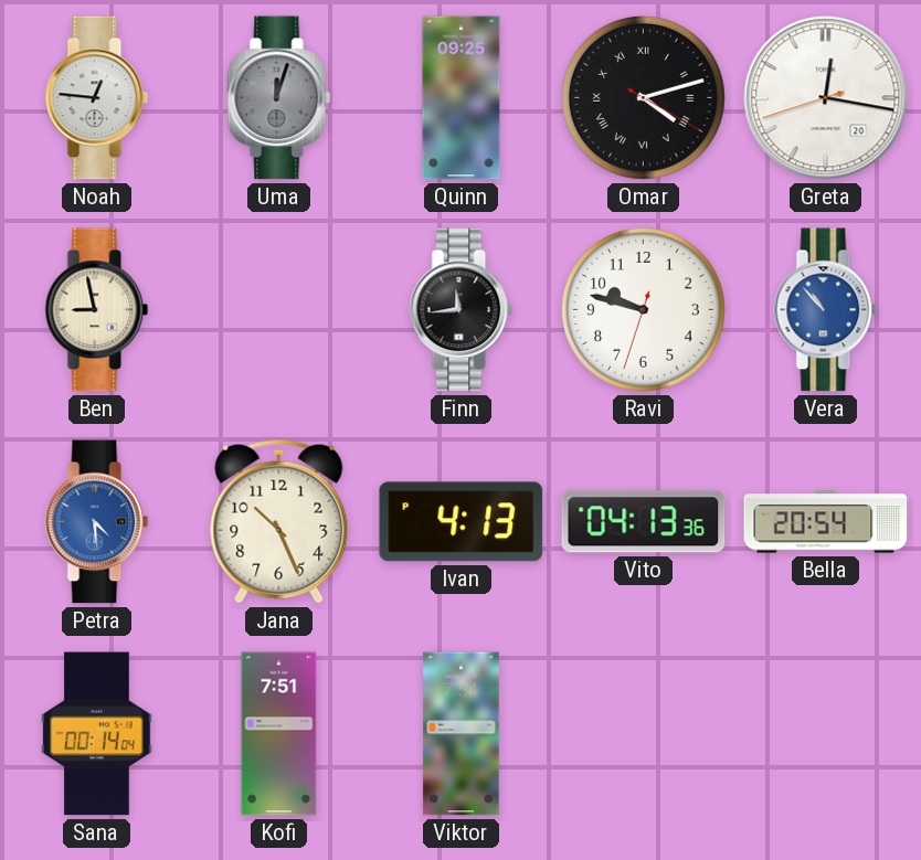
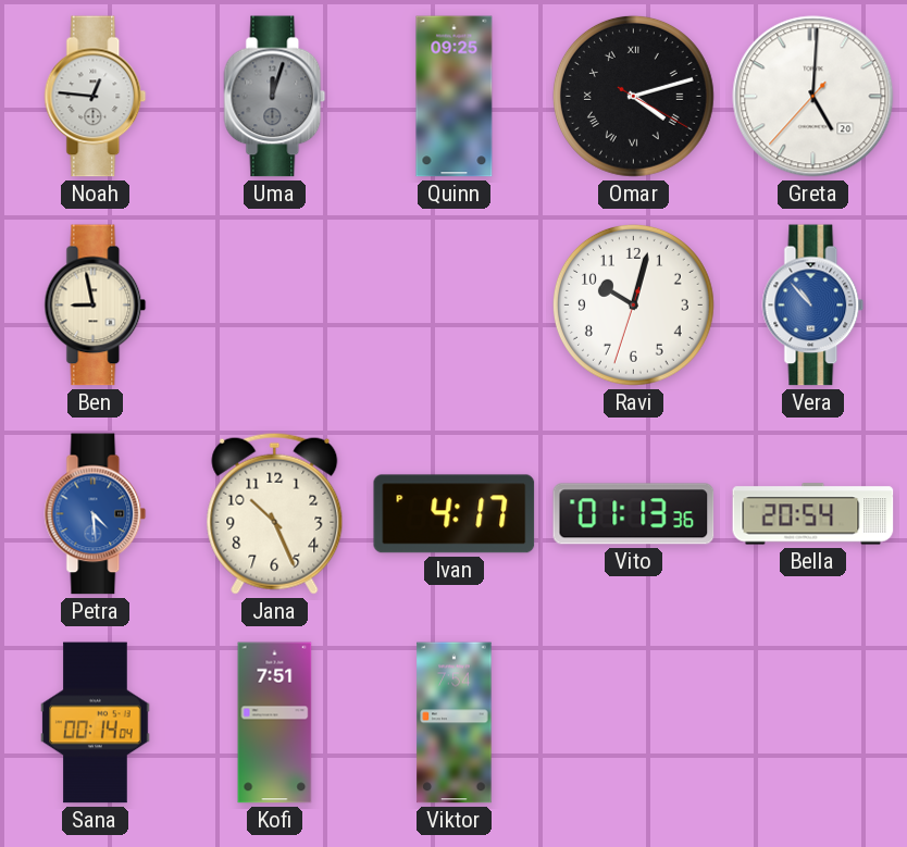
Greta: 12:16 -> 5:00
Finn: 11:44 -> none
Ravi: 9:47 -> 10:02
Ivan: 4:13 -> 4:17
Vito: 04:13 -> 01:13
